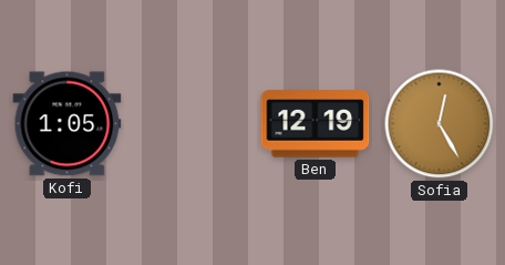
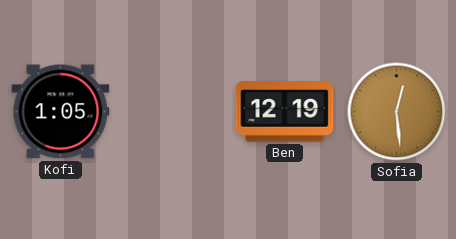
Sofia: 12:25 -> 12:29
